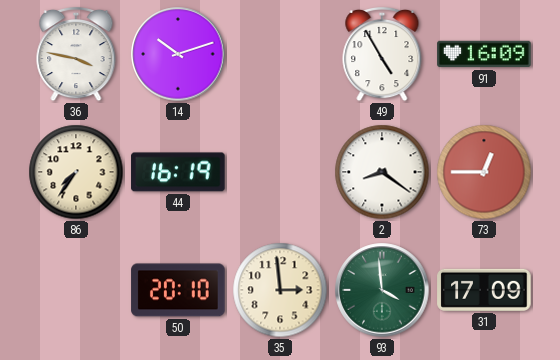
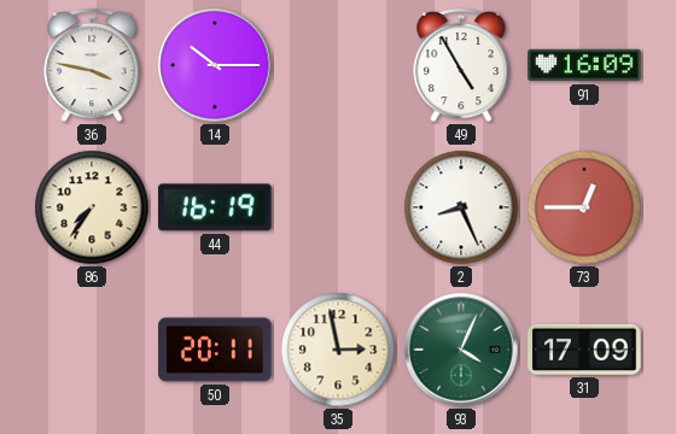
14: 10:12 -> 10:15
2: 8:21 -> 8:26
50: 20:10 -> 20:11
35: 2:59 -> 2:58
93: 3:59 -> 4:04
